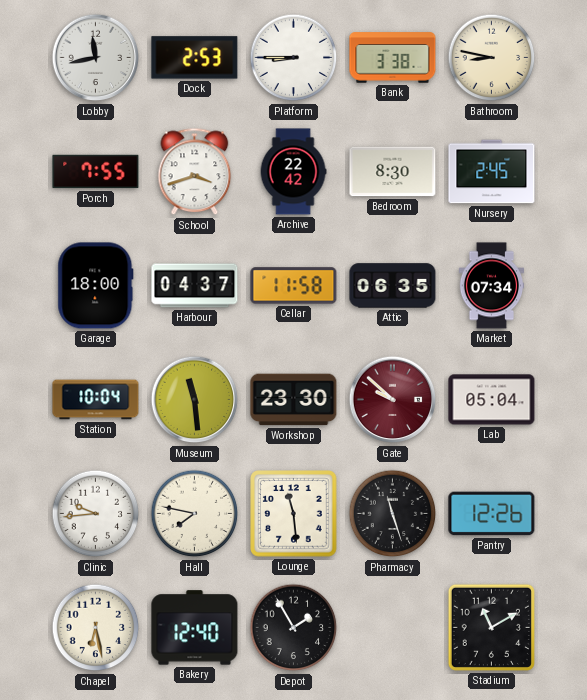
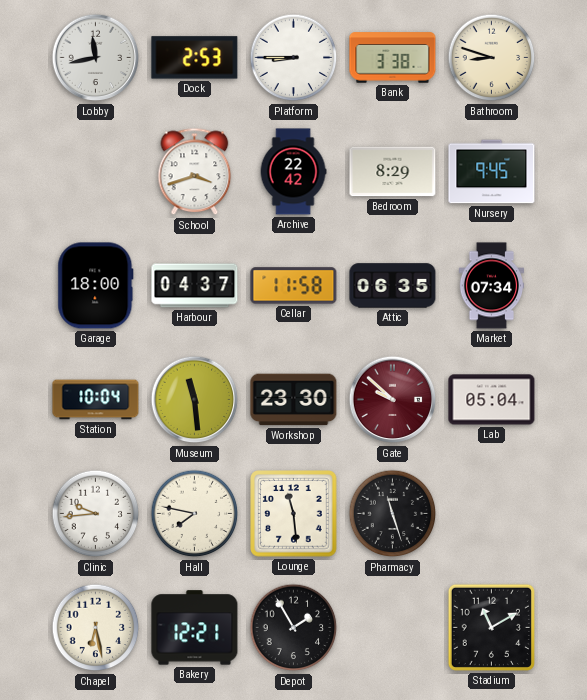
Bathroom: 8:47 -> 8:48
Porch: 7:55 -> none
Bedroom: 8:30 -> 8:29
Nursery: 2:45 -> 9:45
Pantry: 12:26 -> none
Bakery: 12:40 -> 12:21
